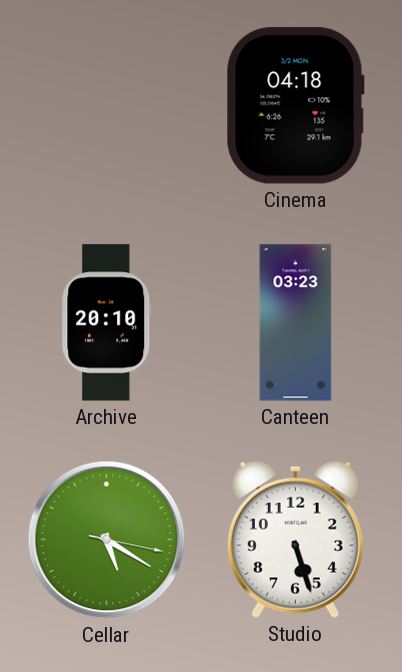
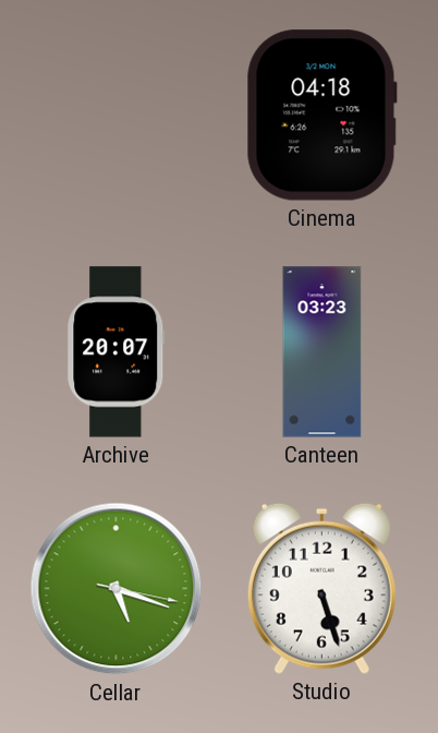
Archive: 20:10 -> 20:07
Cellar: 5:20 -> 5:18
